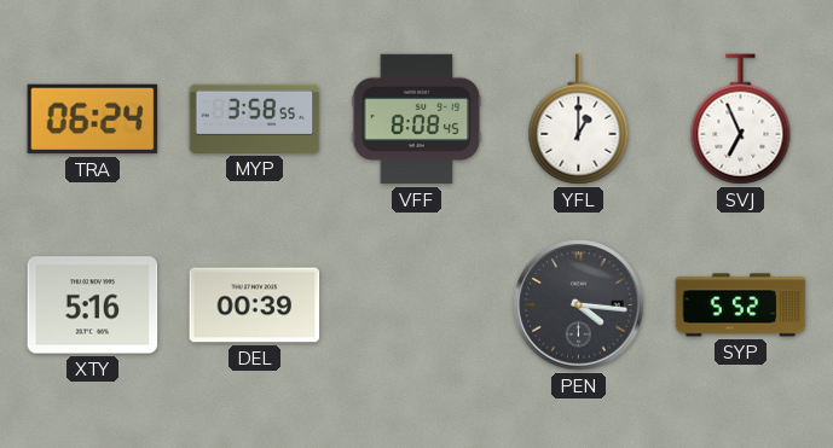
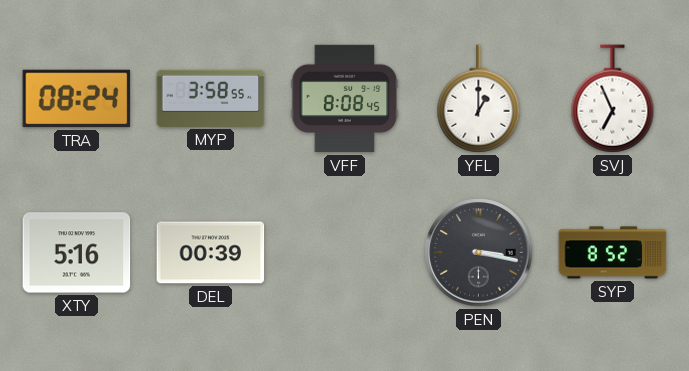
TRA: 06:24 -> 08:24
PEN: 4:16 -> 3:17
SYP: 5:52 -> 8:52
